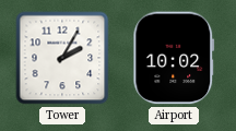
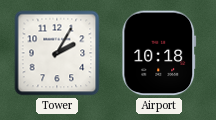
Airport: 10:02 -> 10:18
